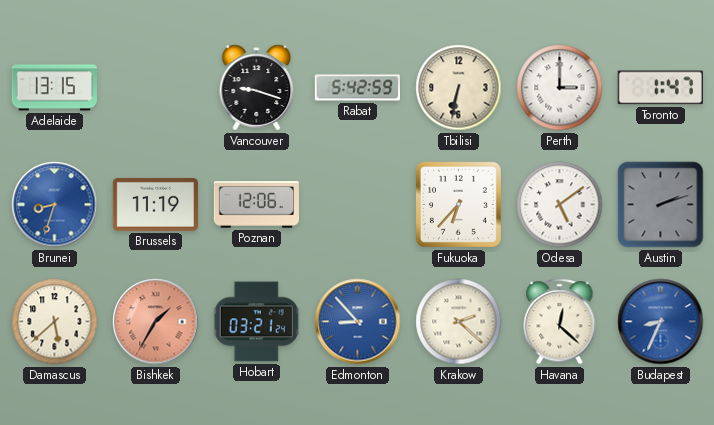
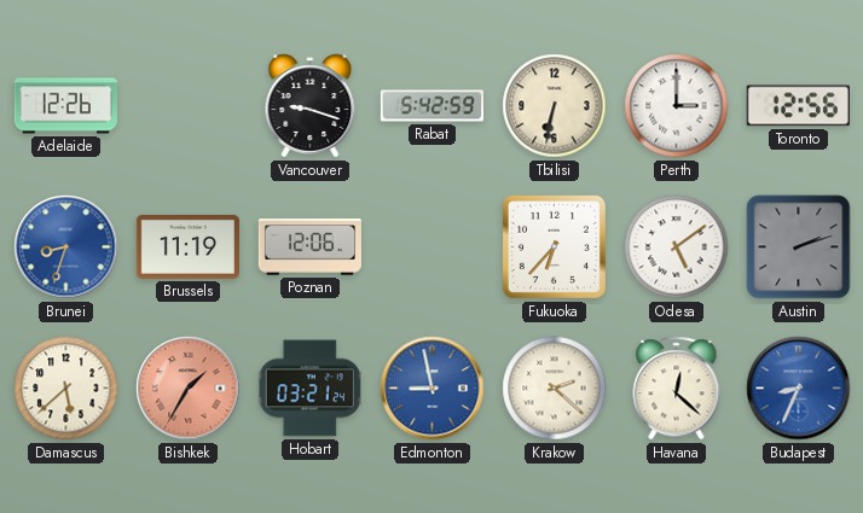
Adelaide: 13:15 -> 12:26
Toronto: 1:47 -> 12:56
Edmonton: 8:53 -> 8:58
